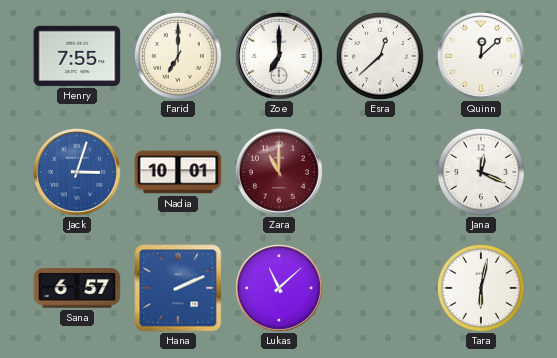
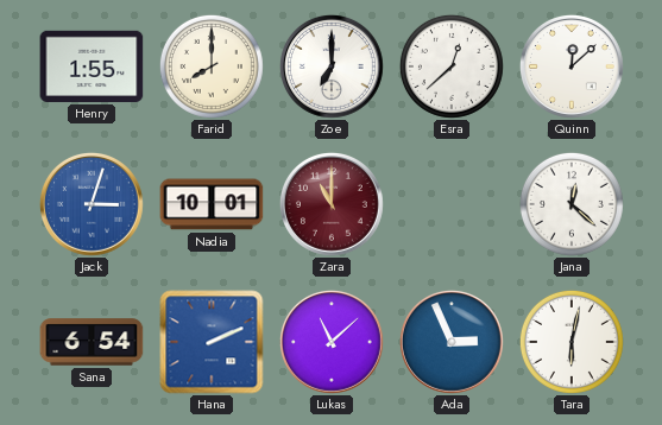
Henry: 7:55 -> 1:55
Farid: 7:00 -> 8:00
Jana: 12:19 -> 12:22
Sana: 6:57 -> 6:54
Ada: none -> 2:56
